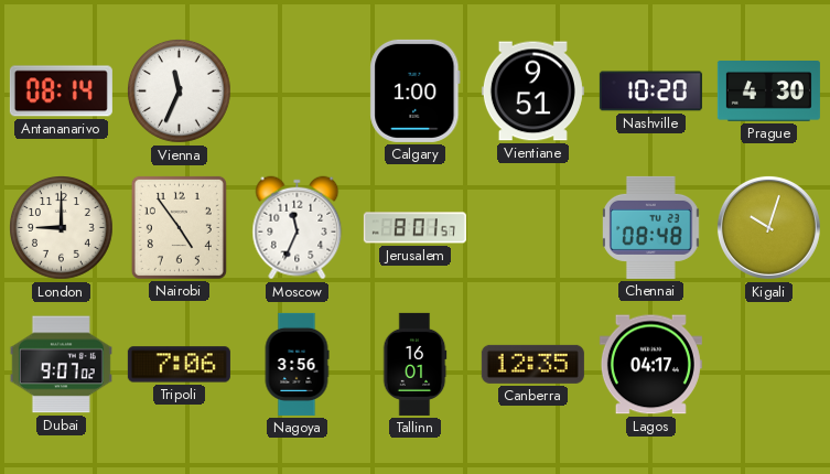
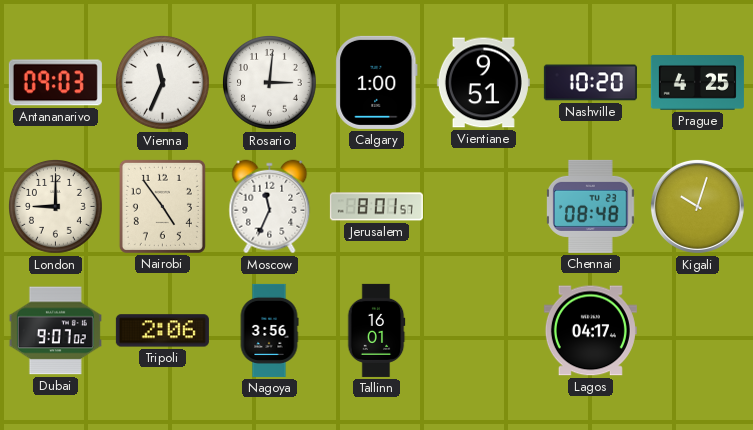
Antananarivo: 08:14 -> 09:03
Rosario: none -> 3:01
Prague: 4:30 -> 4:25
Tripoli: 7:06 -> 2:06
Canberra: 12:35 -> none
